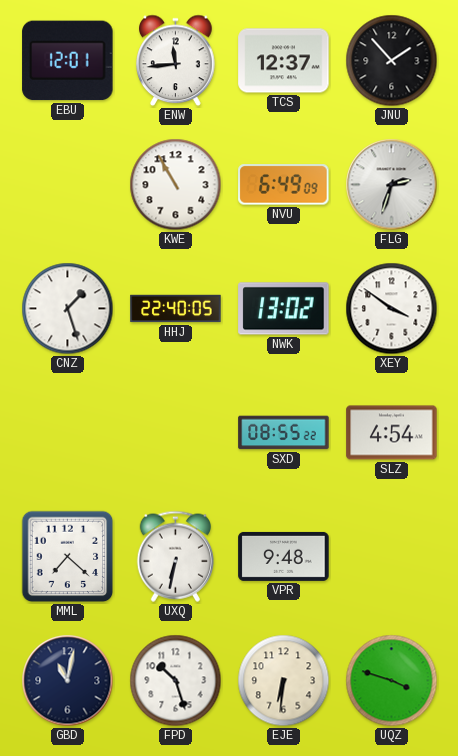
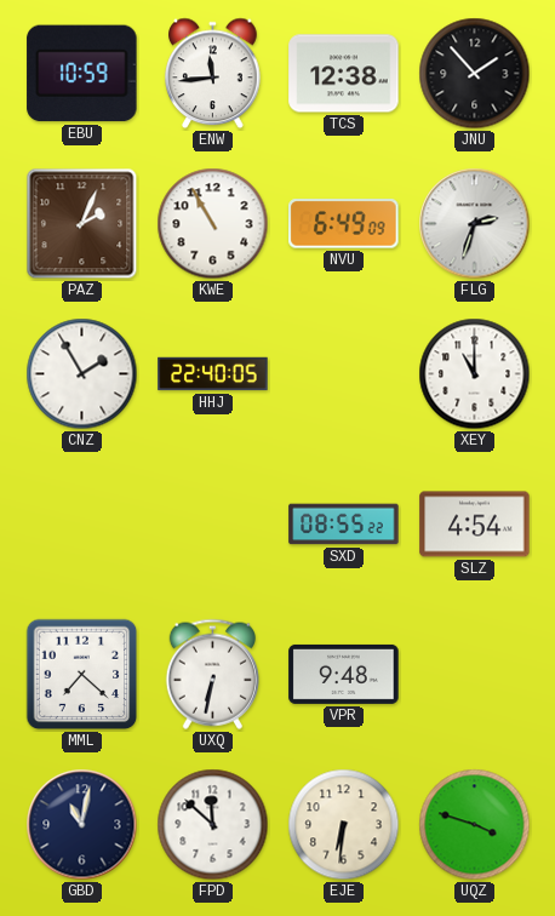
EBU: 12:01 -> 10:59
TCS: 12:37 -> 12:38
PAZ: none -> 2:04
CNZ: 1:27 -> 1:55
NWK: 13:02 -> none
XEY: 3:51 -> 11:00
FPD: 10:27 -> 11:52
